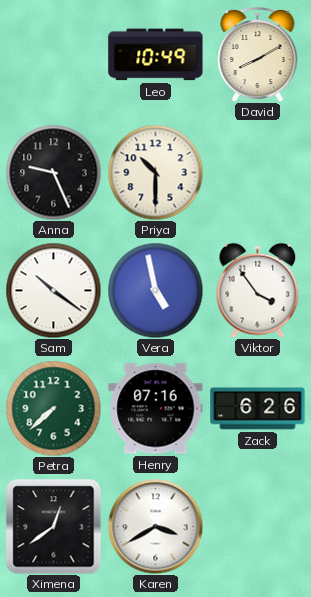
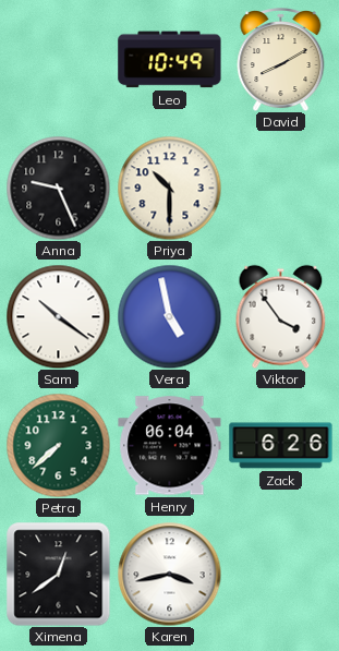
Henry: 07:16 -> 06:04
Karen: 3:40 -> 3:43
